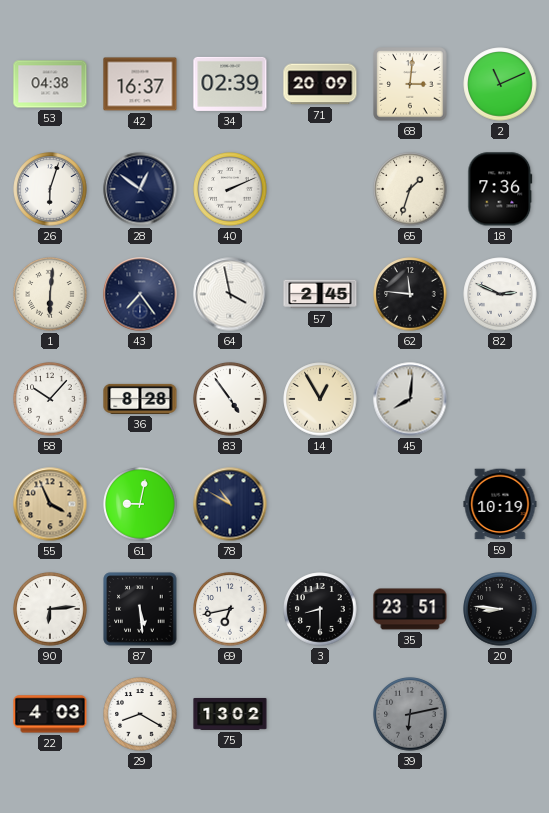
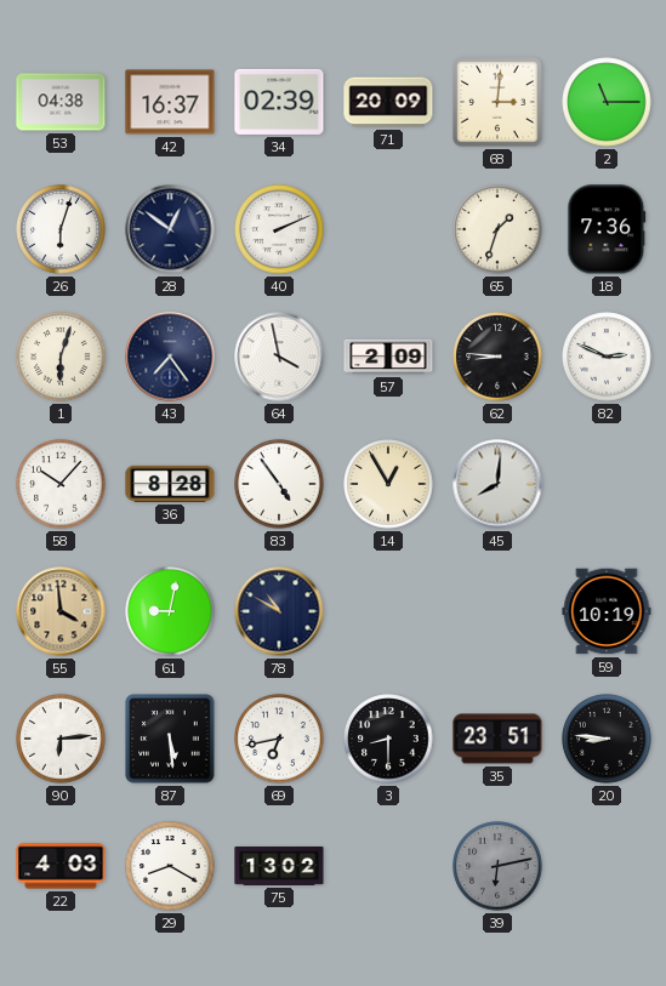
2: 11:11 -> 11:15
1: 6:01 -> 6:03
57: 2:45 -> 2:09
62: 11:46 -> 8:46
55: 3:56 -> 3:59
